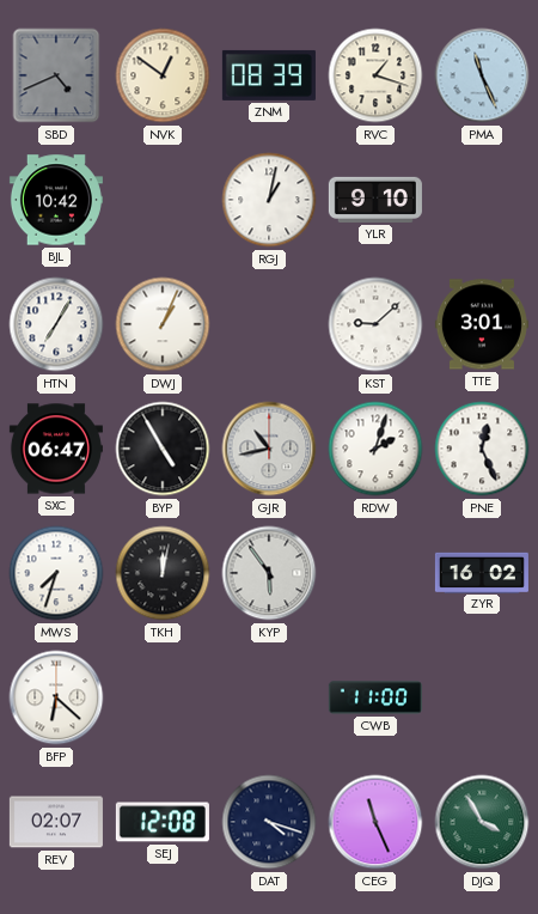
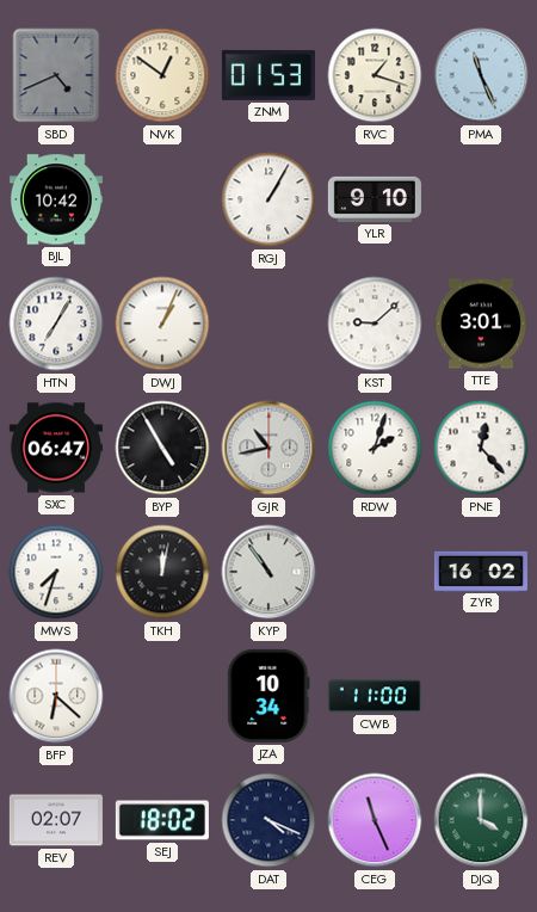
ZNM: 08:39 -> 01:53
RGJ: 1:02 -> 1:05
PNE: 12:26 -> 12:23
KYP: 5:54 -> 10:54
JZA: none -> 10:34
SEJ: 12:08 -> 18:02
DAT: 4:18 -> 4:19
DJQ: 3:55 -> 4:00
